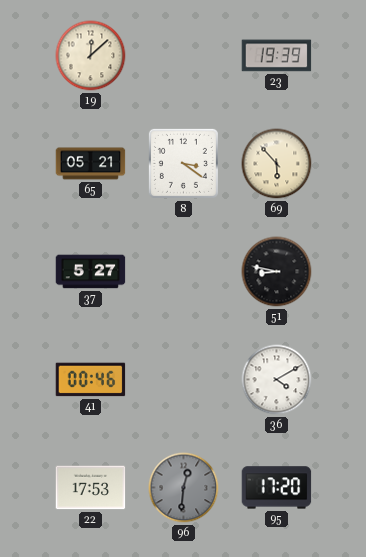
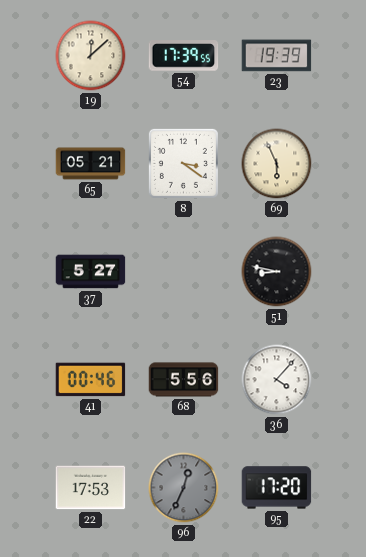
54: none -> 17:39
69: 5:53 -> 5:56
68: none -> 5:56
36: 4:10 -> 4:07
96: 12:31 -> 12:34
